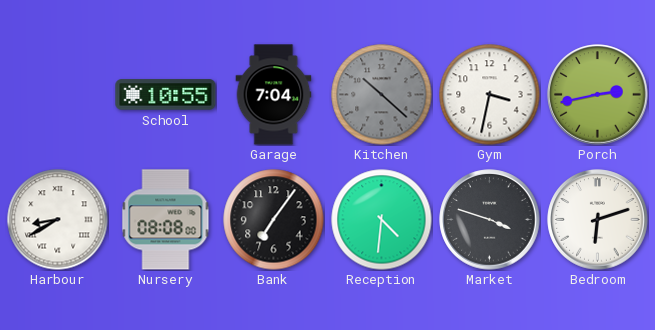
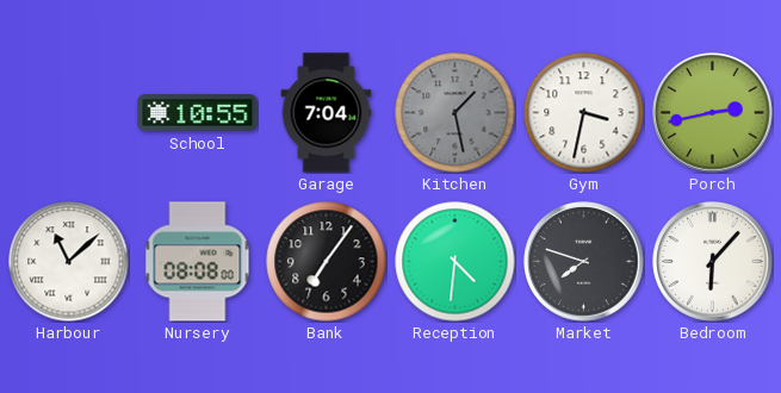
Kitchen: 10:22 -> 1:28
Harbour: 8:40 -> 11:08
Market: 3:48 -> 7:48
Bedroom: 6:12 -> 6:07
